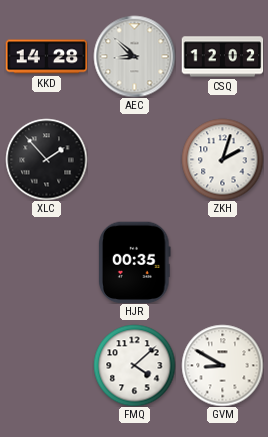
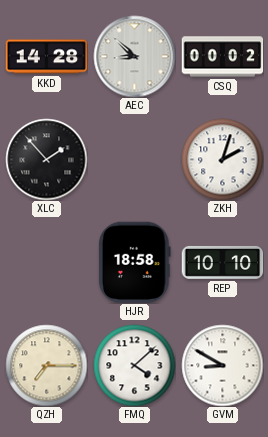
CSQ: 12:02 -> 00:02
HJR: 00:35 -> 18:58
REP: none -> 10:10
QZH: none -> 7:15
